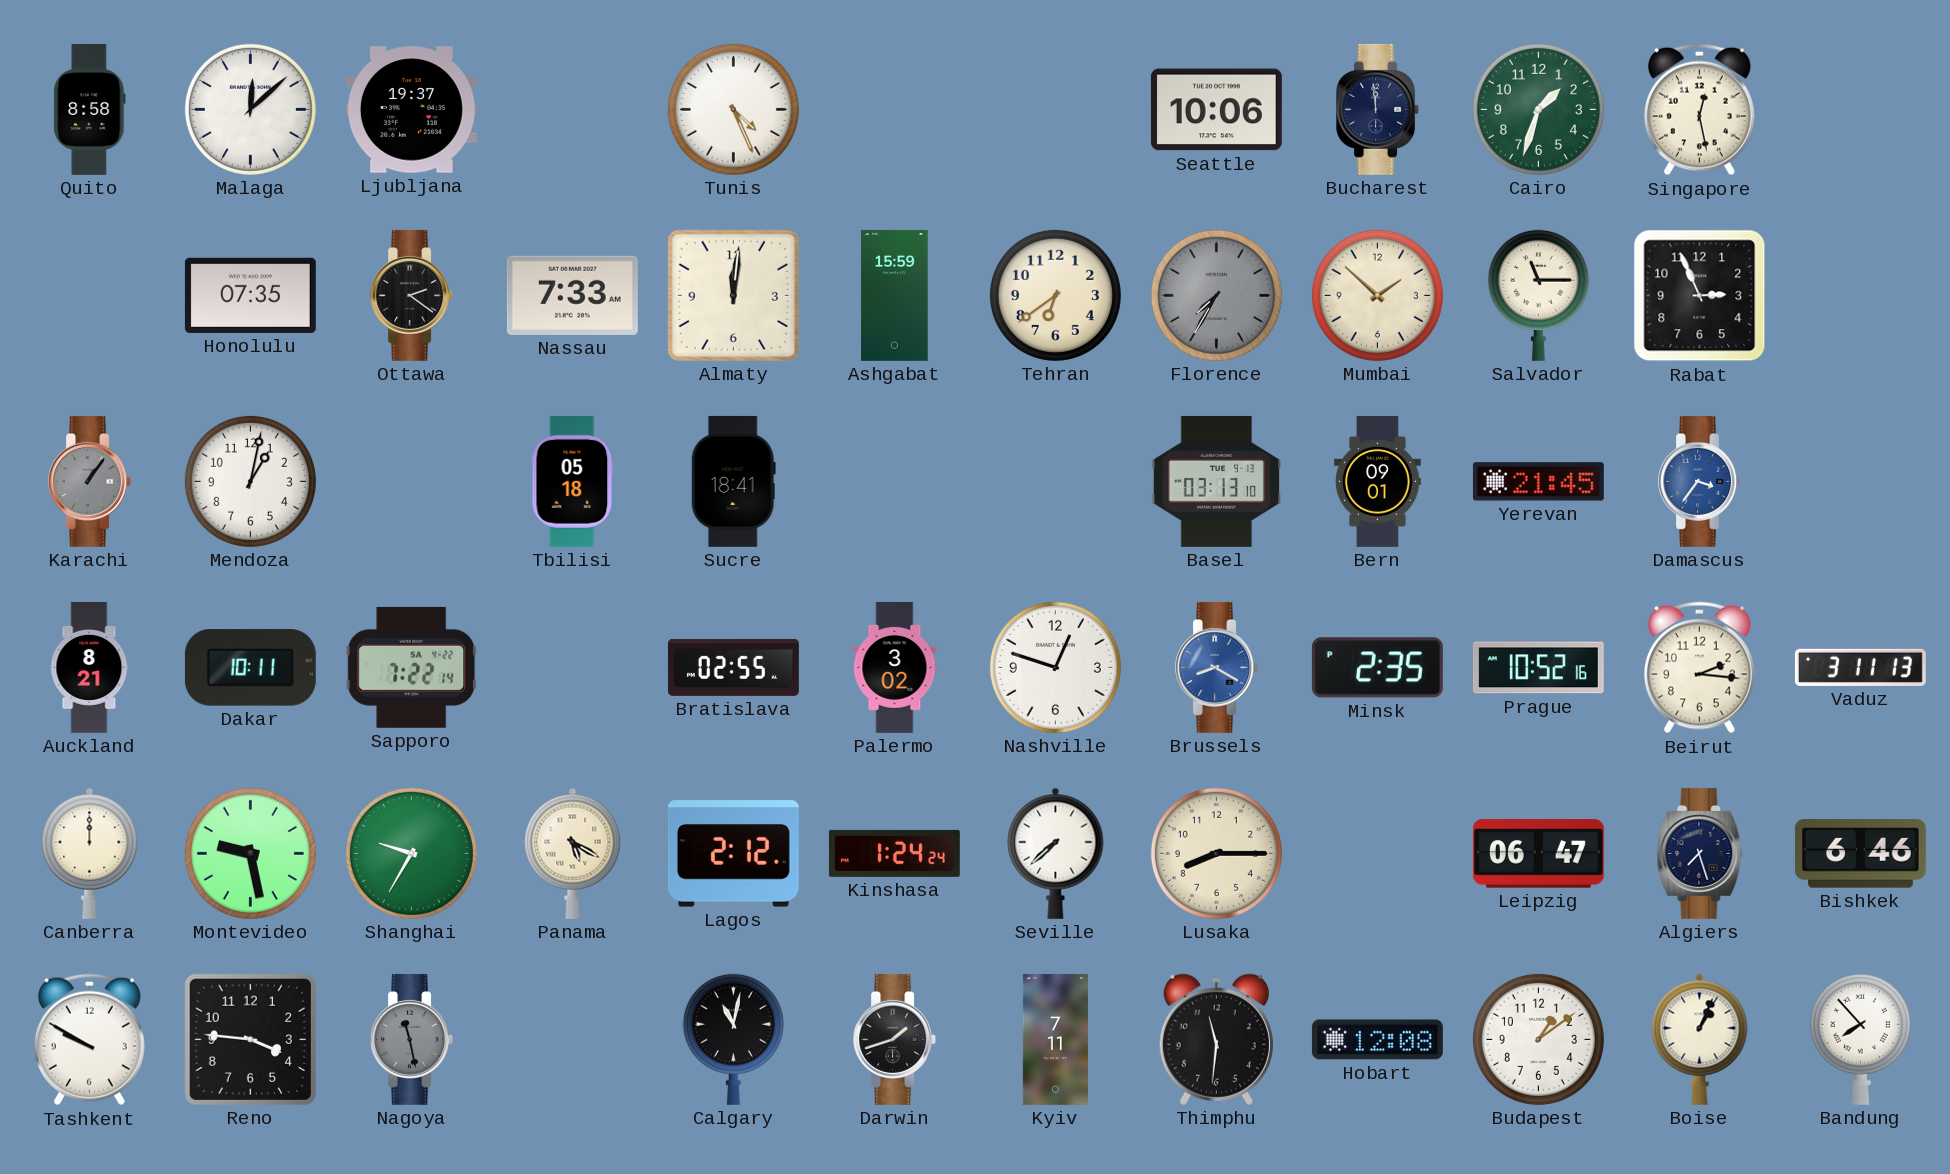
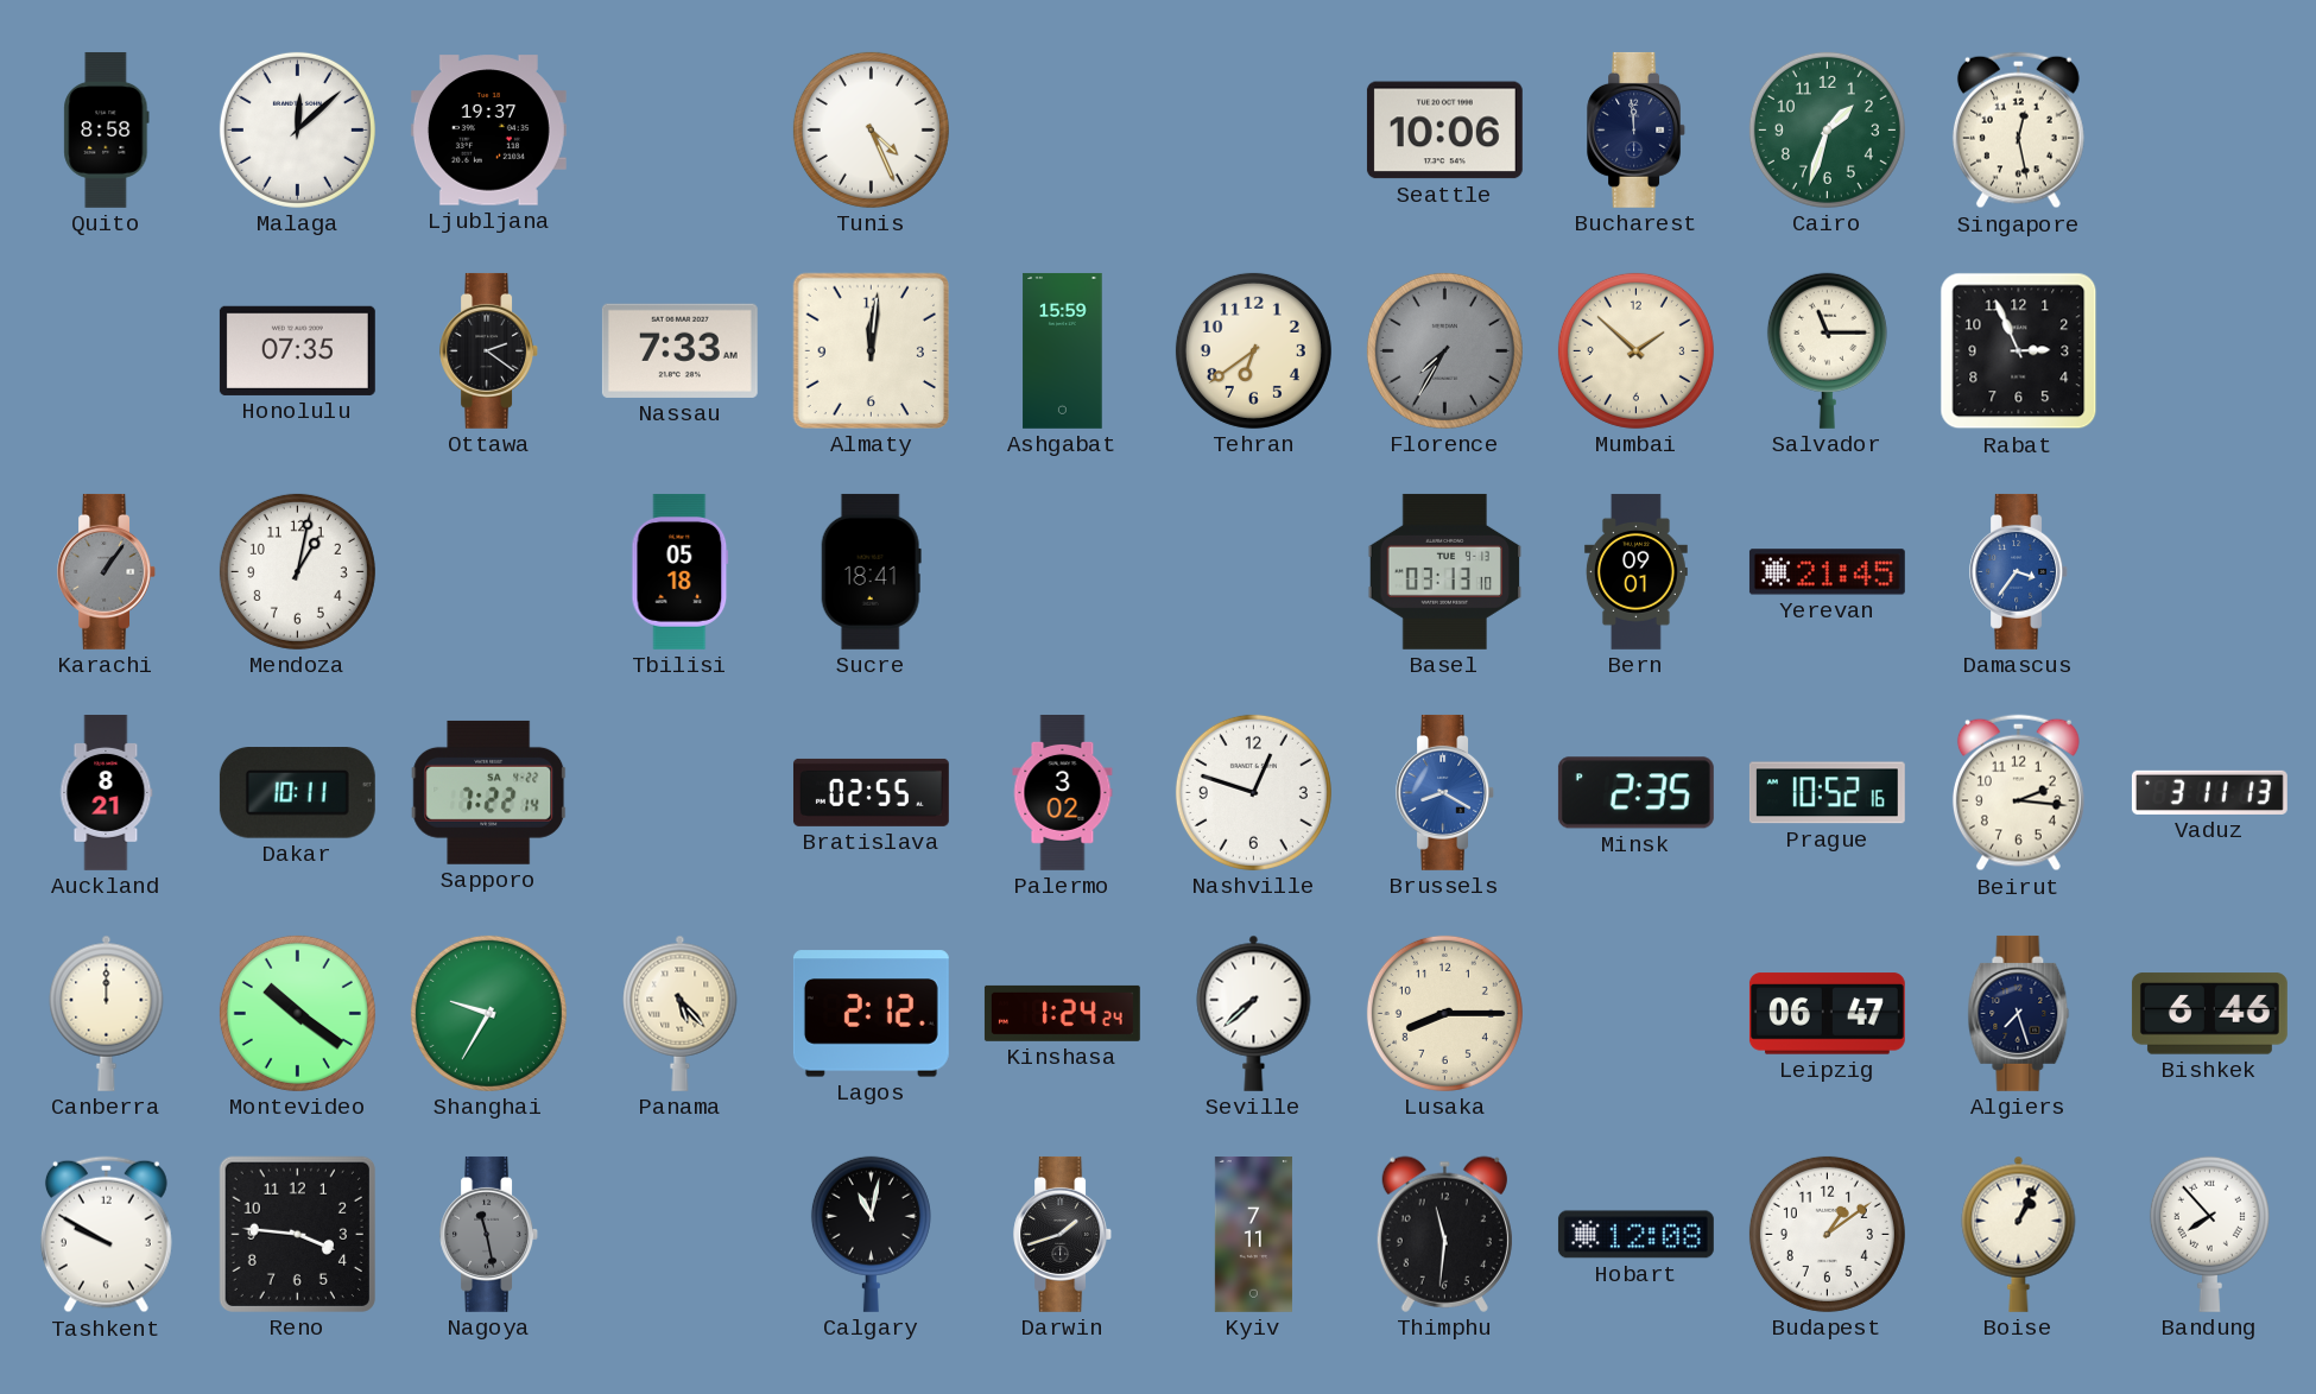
Montevideo: 9:28 -> 10:21
Panama: 5:20 -> 5:23
